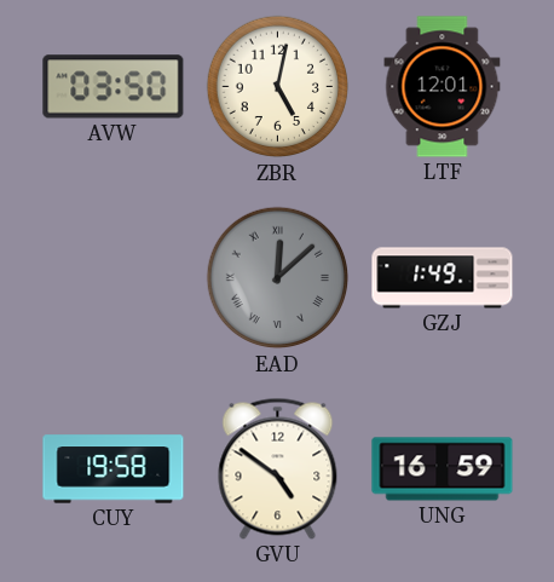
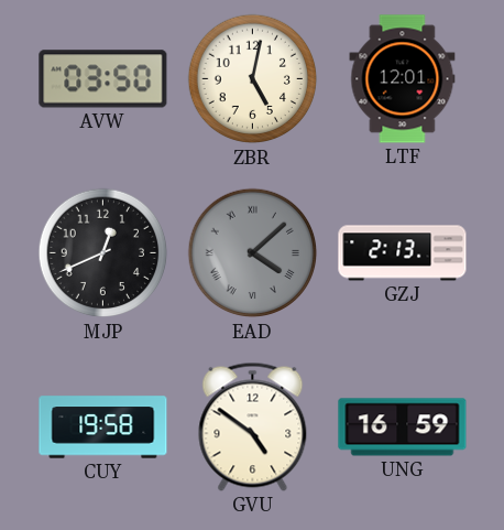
MJP: none -> 12:41
EAD: 12:08 -> 4:08
GZJ: 1:49 -> 2:13
